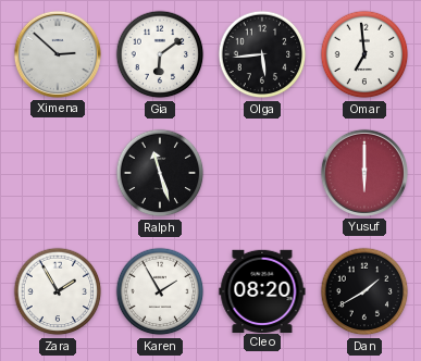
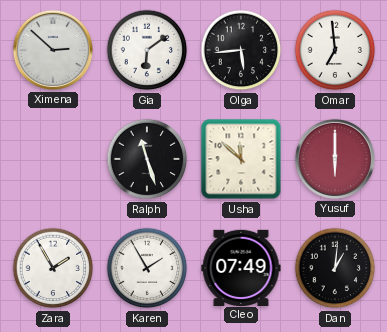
Usha: none -> 11:52
Cleo: 08:20 -> 07:49
Dan: 1:40 -> 1:01
